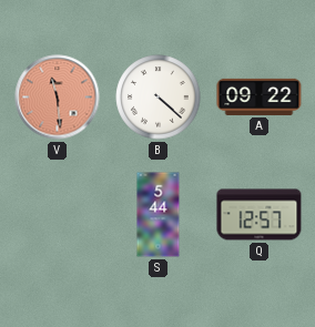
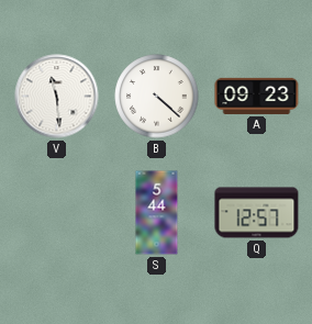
V dial: salmon -> white
A: 09:22 -> 09:23
